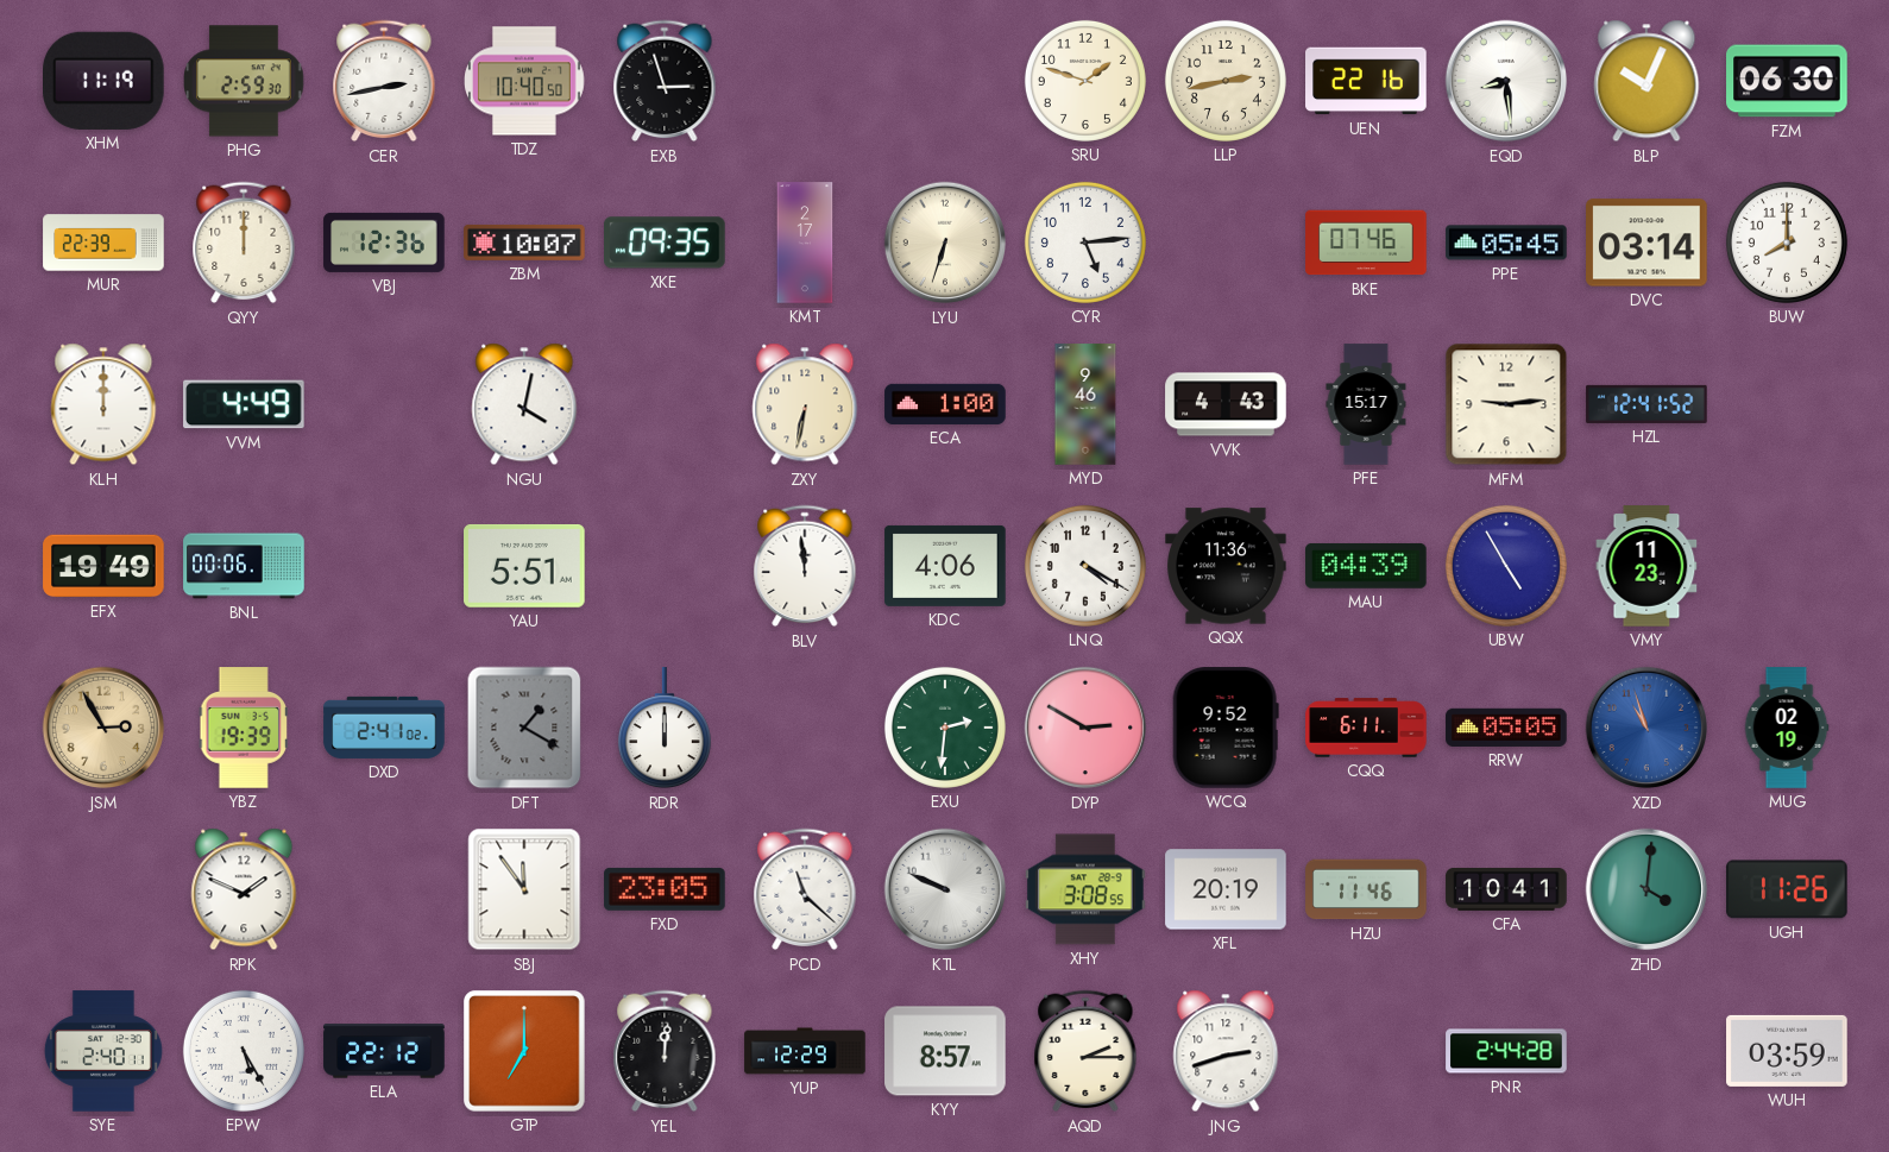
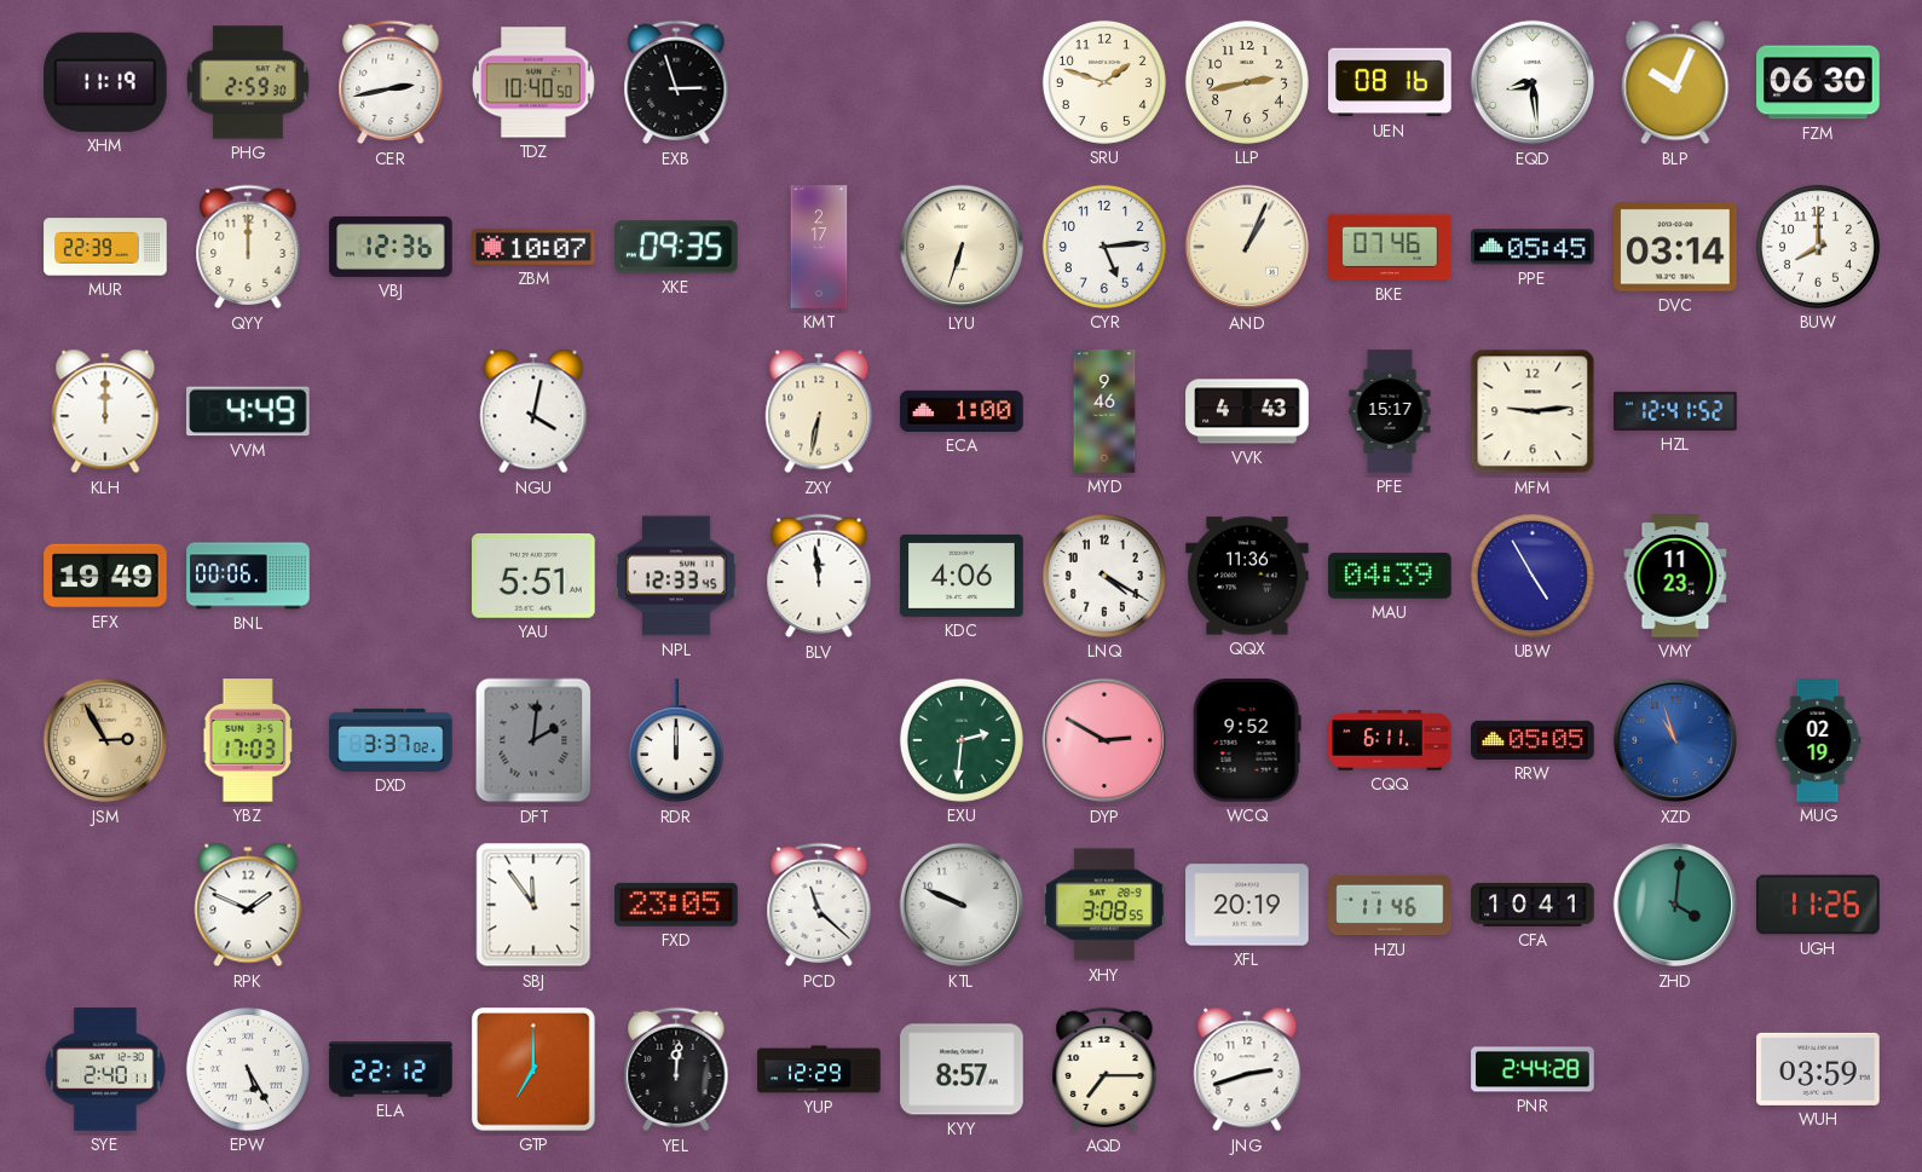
UEN: 22:16 -> 08:16
AND: none -> 1:04
NPL: none -> 12:33
YBZ: 19:39 -> 17:03
DXD: 2:41 -> 3:37
DFT: 1:20 -> 2:01
AQD: 2:15 -> 7:15
